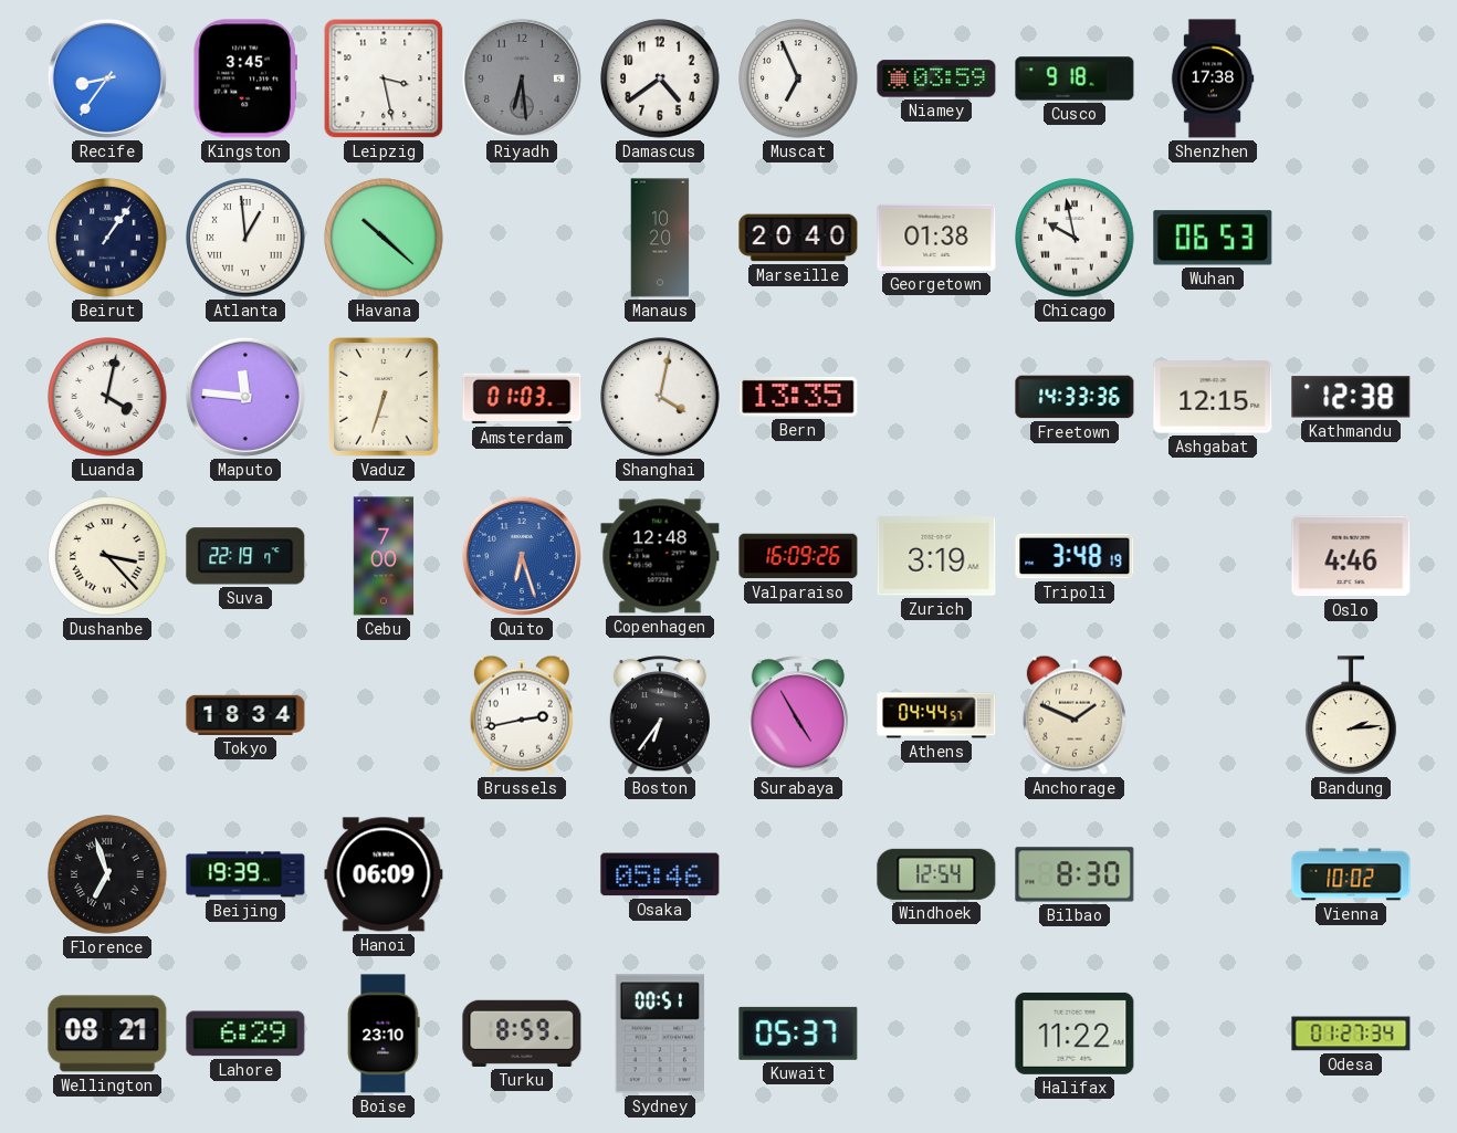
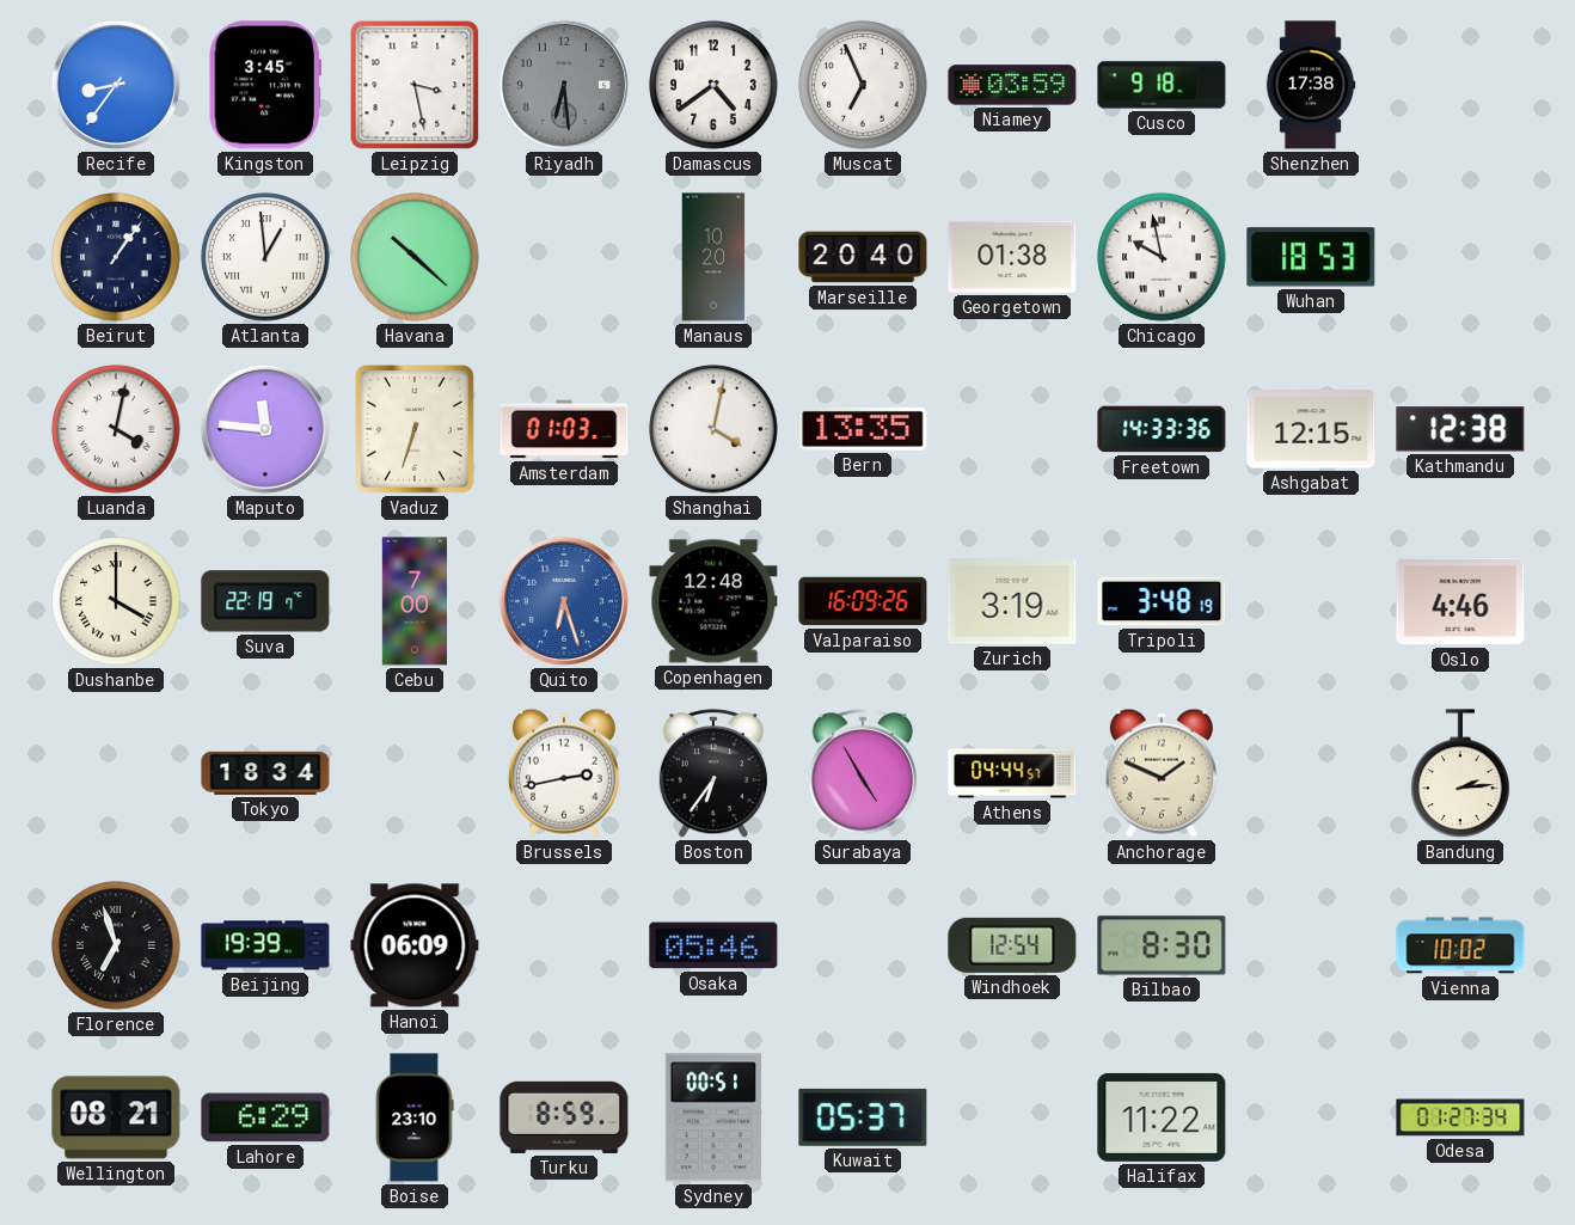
Wuhan: 06:53 -> 18:53
Dushanbe: 3:23 -> 4:00
